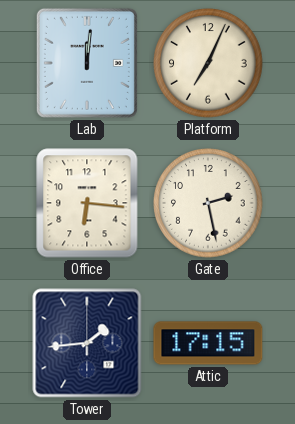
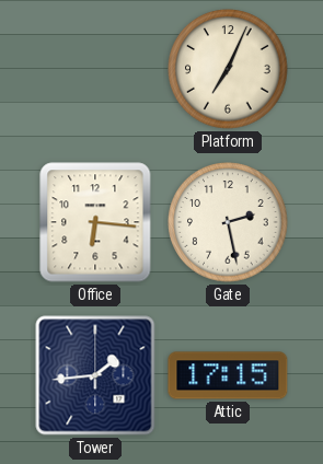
Lab: 12:01 -> none
